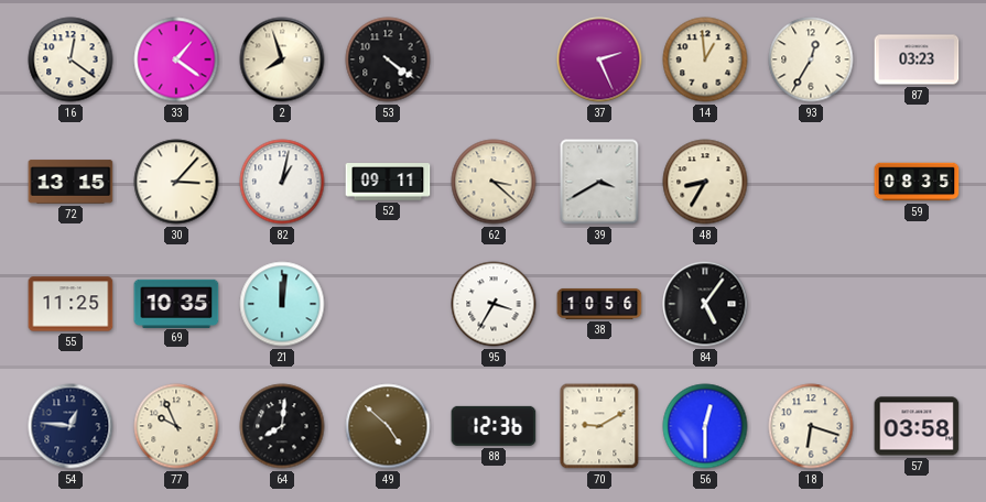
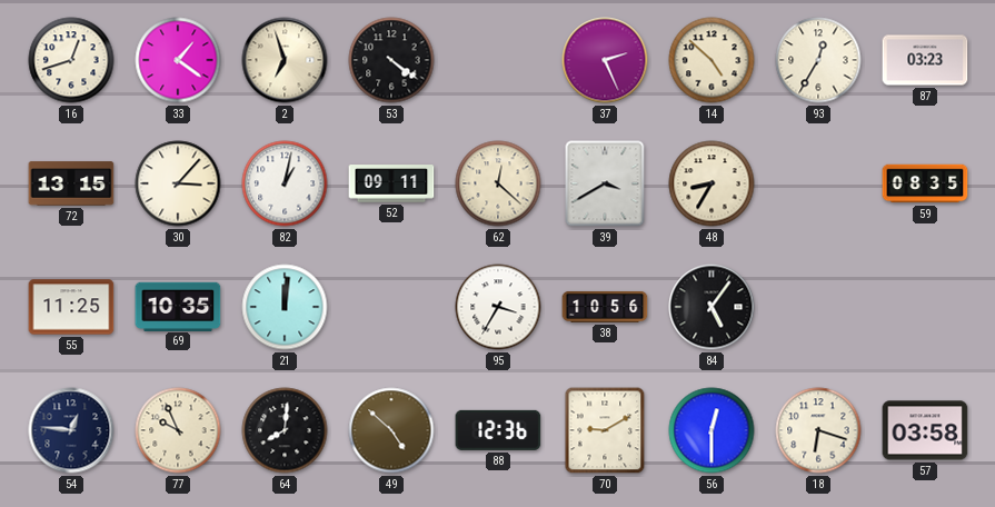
16: 12:21 -> 12:42
2: 7:57 -> 6:57
14: 12:59 -> 4:52
62: 3:22 -> 12:22
